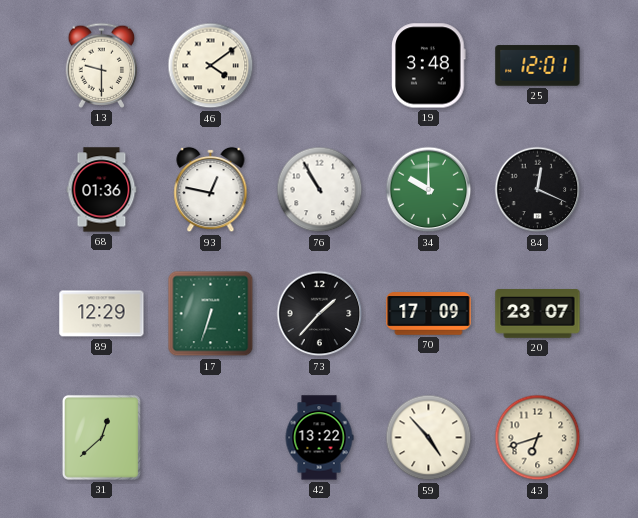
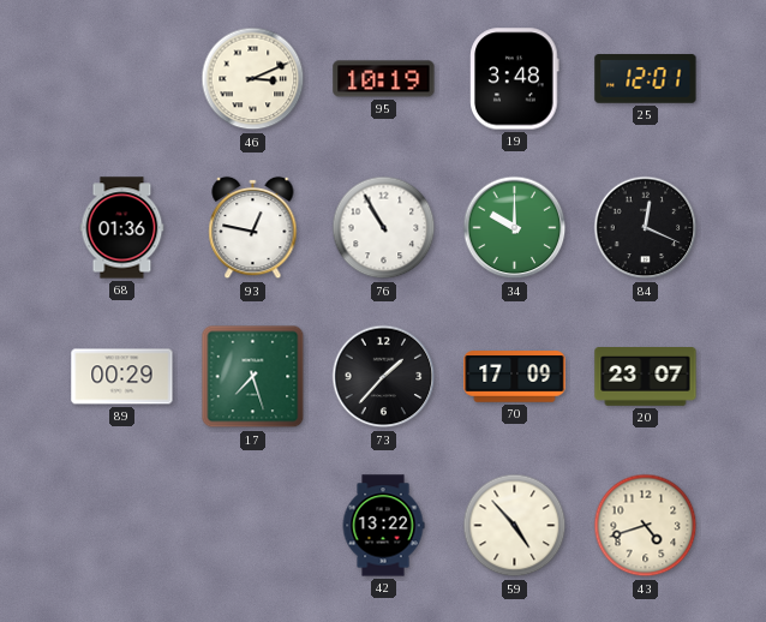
13: 9:30 -> none
46: 4:09 -> 3:11
95: none -> 10:19
89: 12:29 -> 00:29
17: 6:33 -> 7:27
31: 12:38 -> none
43: 6:42 -> 4:42
